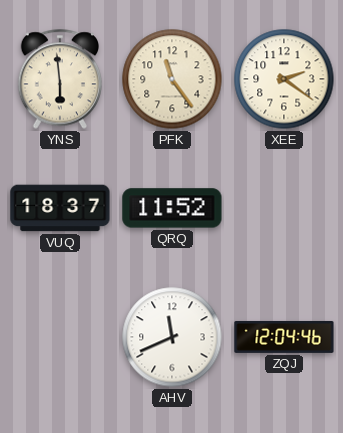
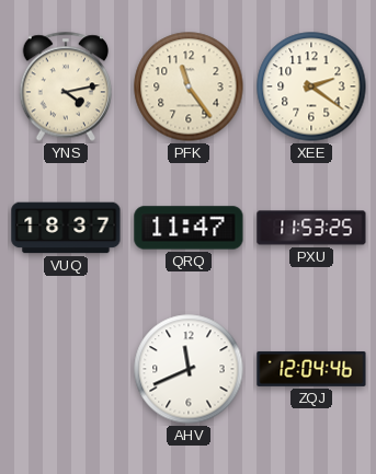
YNS: 5:59 -> 4:13
QRQ: 11:52 -> 11:47
PXU: none -> 11:53
